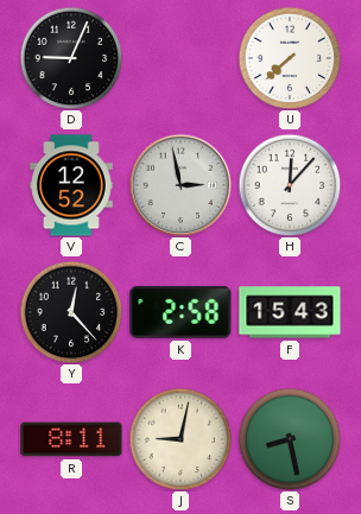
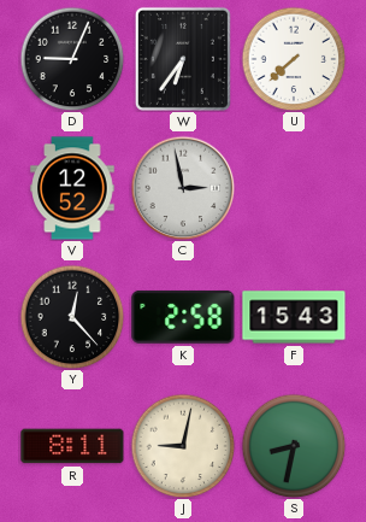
W: none -> 6:36
H: 12:07 -> none
S: 8:28 -> 8:32
